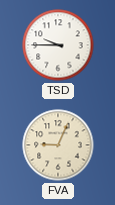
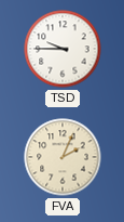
FVA: 9:04 -> 2:04
